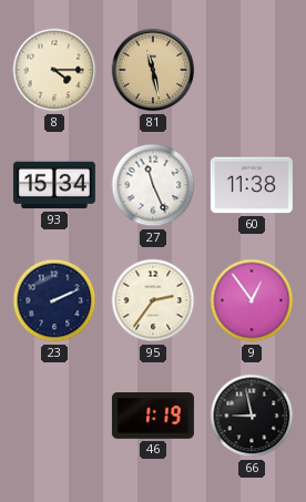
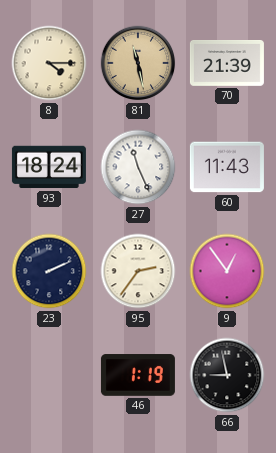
70: none -> 21:39
93: 15:34 -> 18:24
60: 11:38 -> 11:43
